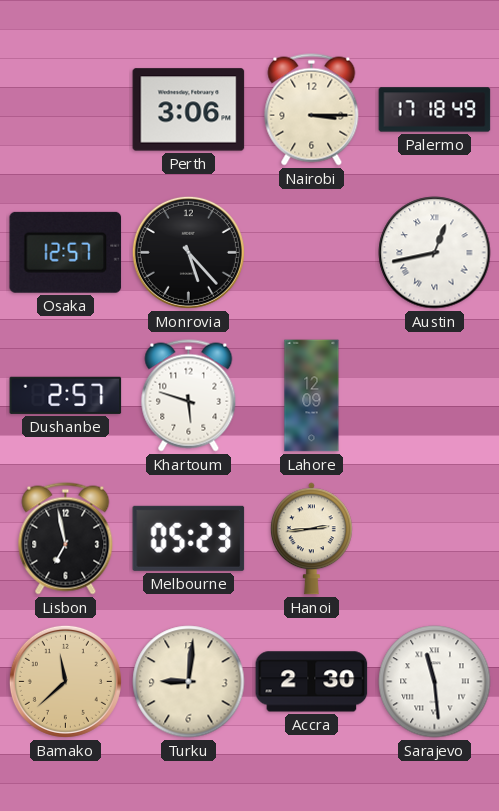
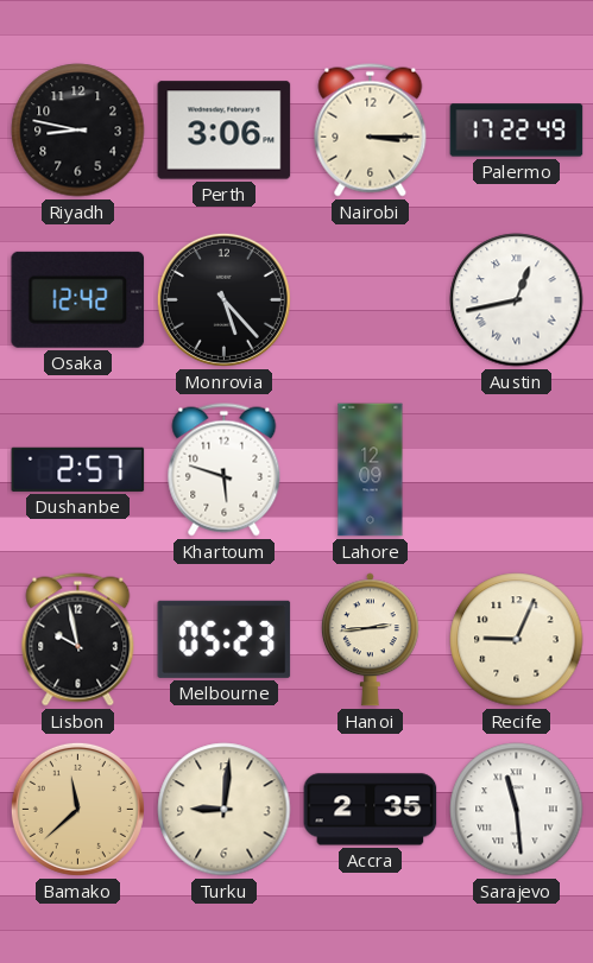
Riyadh: none -> 8:47
Palermo: 17:18 -> 17:22
Osaka: 12:57 -> 12:42
Lisbon: 6:58 -> 9:58
Recife: none -> 9:04
Accra: 2:30 -> 2:35
